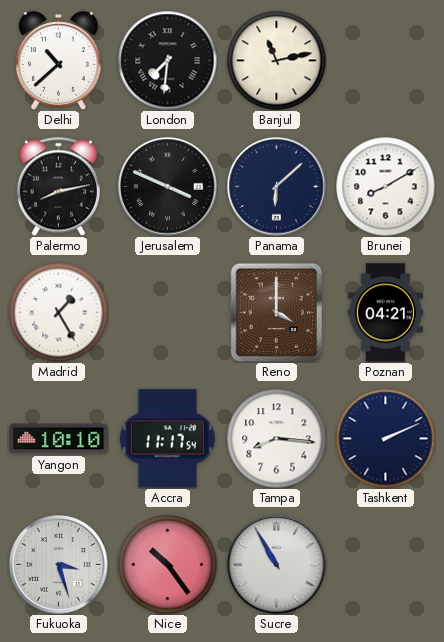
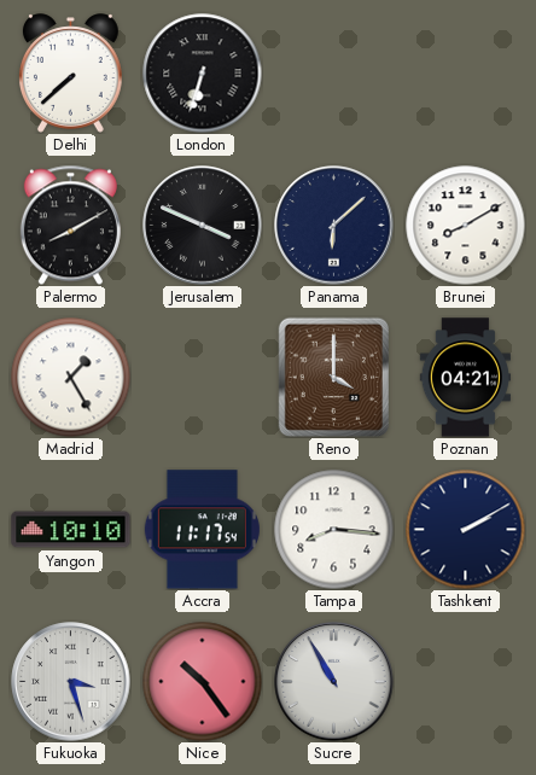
Delhi: 10:38 -> 7:38
London: 7:31 -> 6:33
Banjul: 11:13 -> none
Palermo: 8:13 -> 8:10
Tashkent: 2:11 -> 2:10
